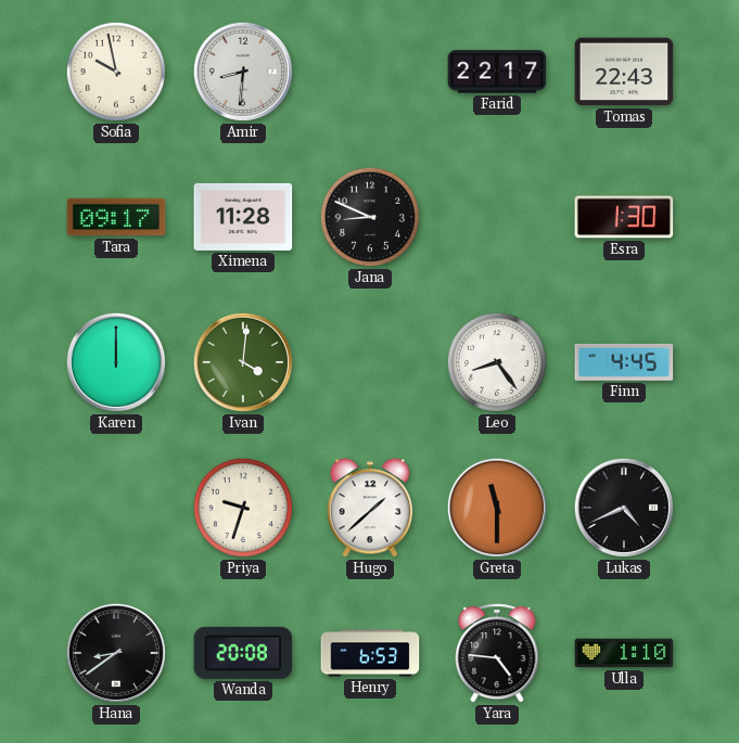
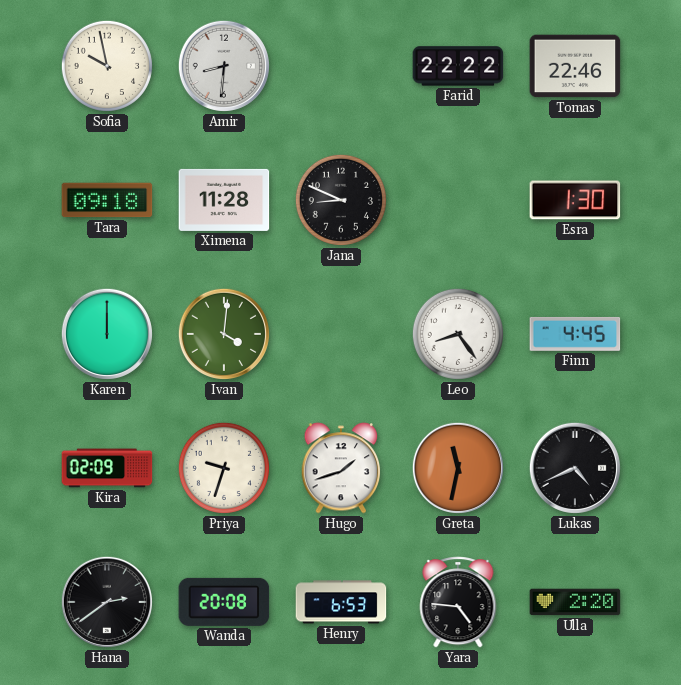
Farid: 22:17 -> 22:22
Tomas: 22:43 -> 22:46
Tara: 09:17 -> 09:18
Kira: none -> 02:09
Hugo: 1:38 -> 1:42
Greta: 11:30 -> 11:32
Hana: 8:39 -> 2:39
Ulla: 1:10 -> 2:20
